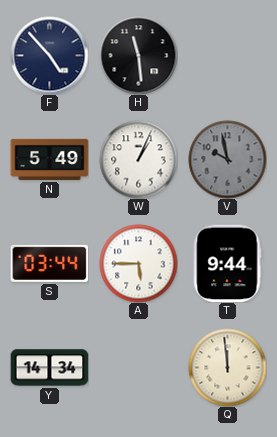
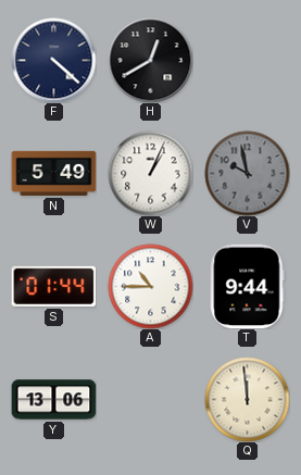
F: 4:53 -> 4:22
H: 11:29 -> 12:40
S: 03:44 -> 01:44
A: 5:45 -> 10:45
Y: 14:34 -> 13:06
